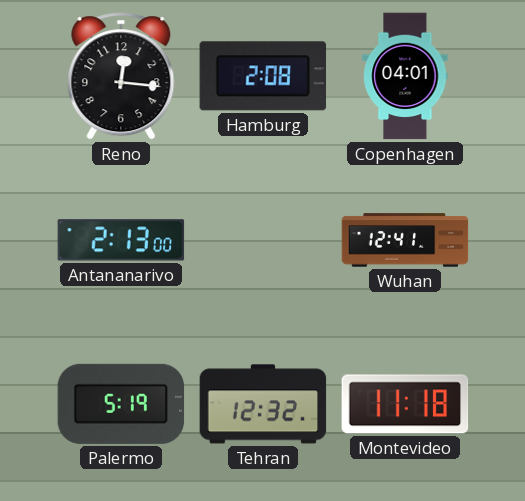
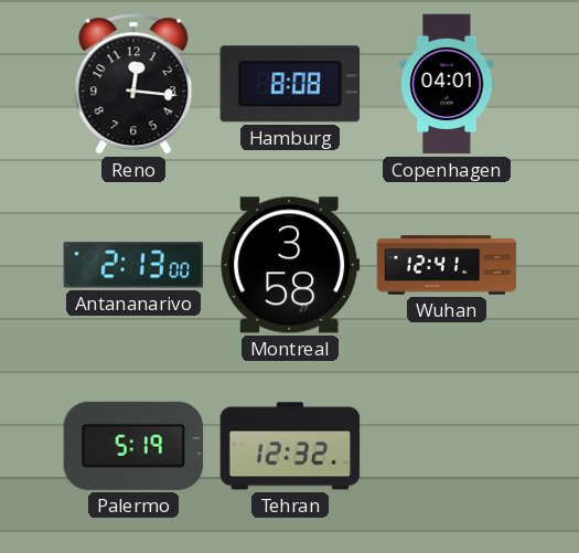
Hamburg: 2:08 -> 8:08
Montreal: none -> 3:58
Montevideo: 11:18 -> none
